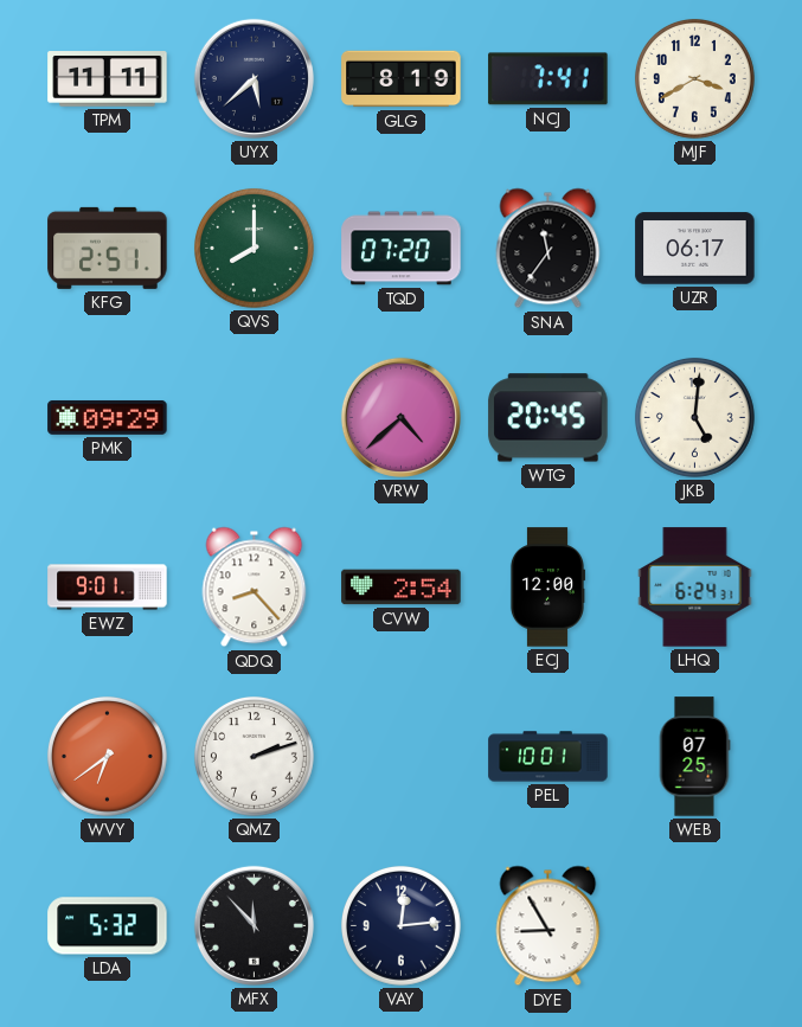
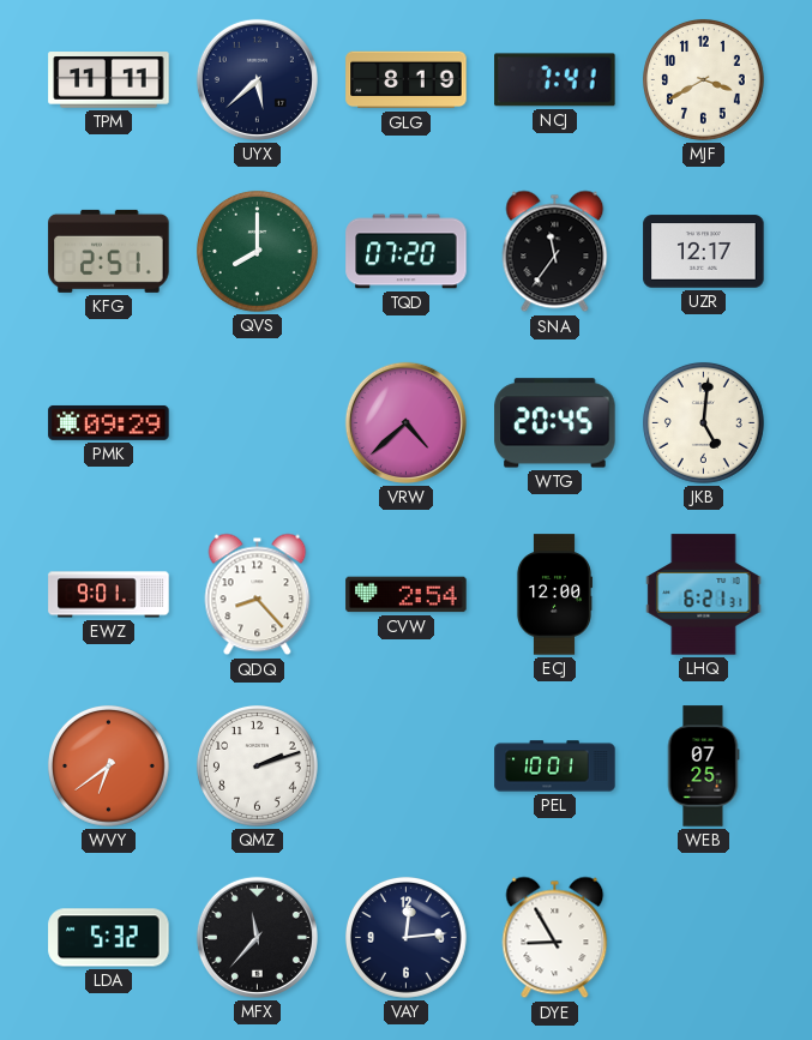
UZR: 06:17 -> 12:17
LHQ: 6:24 -> 6:21
MFX: 11:53 -> 11:37
